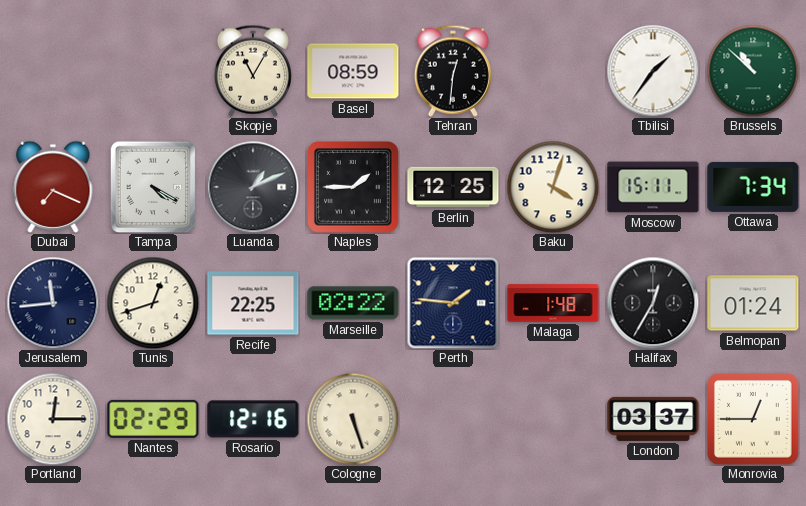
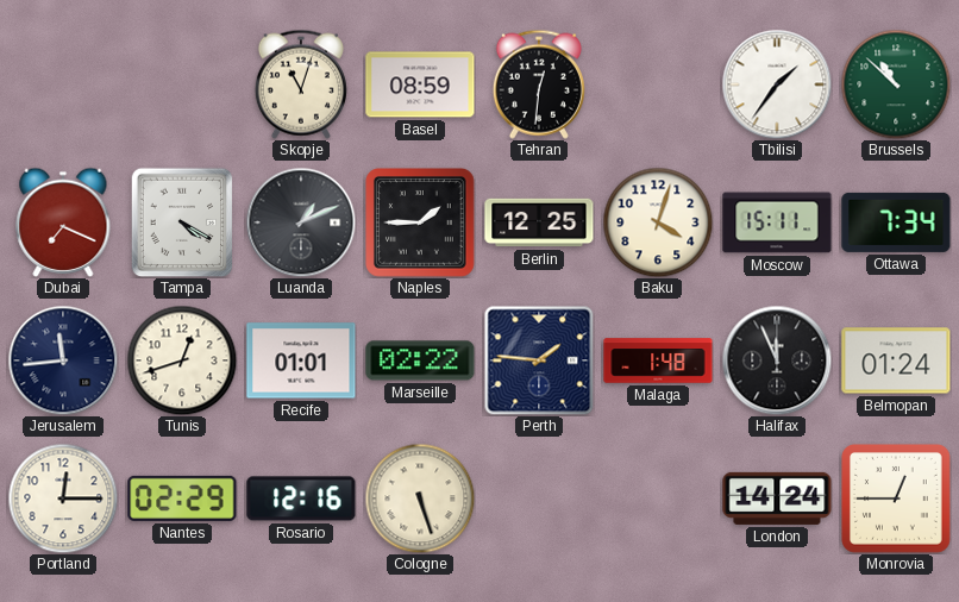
Skopje: 11:05 -> 11:03
Recife: 22:25 -> 01:01
Halifax: 12:35 -> 11:56
London: 03:37 -> 14:24
